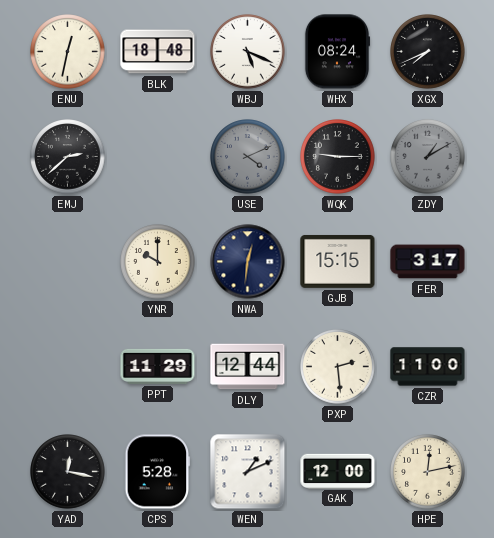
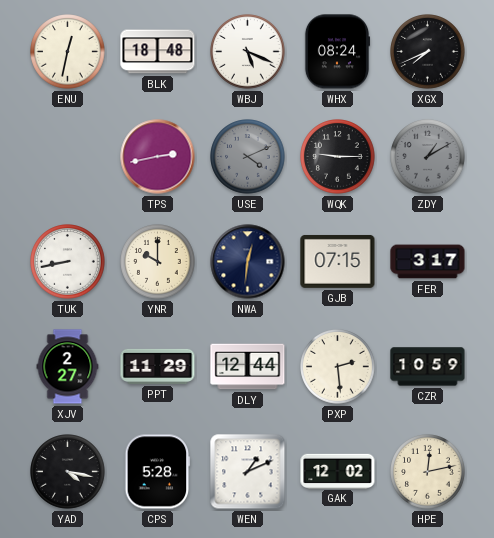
EMJ: 2:38 -> none
TPS: none -> 2:43
TUK: none -> 8:43
GJB: 15:15 -> 07:15
XJV: none -> 2:27
CZR: 11:00 -> 10:59
YAD: 12:17 -> 4:17
GAK: 12:00 -> 12:02
